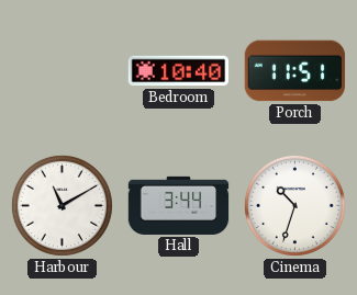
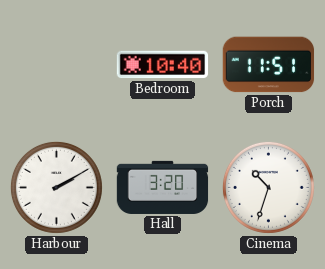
Harbour: 11:10 -> 2:10
Hall: 3:44 -> 3:20
